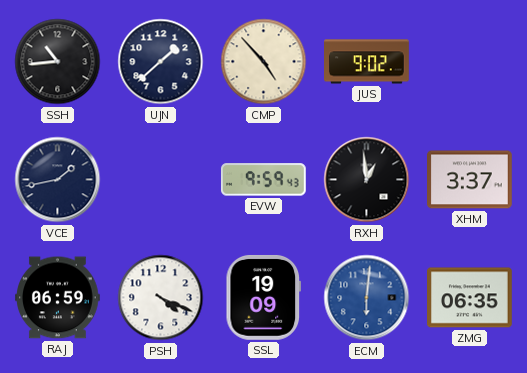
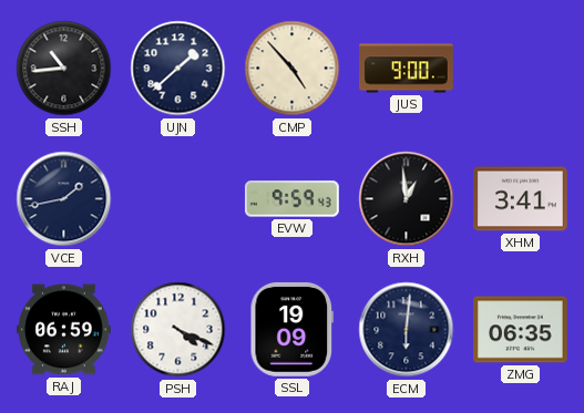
JUS: 9:02 -> 9:00
XHM: 3:37 -> 3:41
ECM dial: blue -> navy
